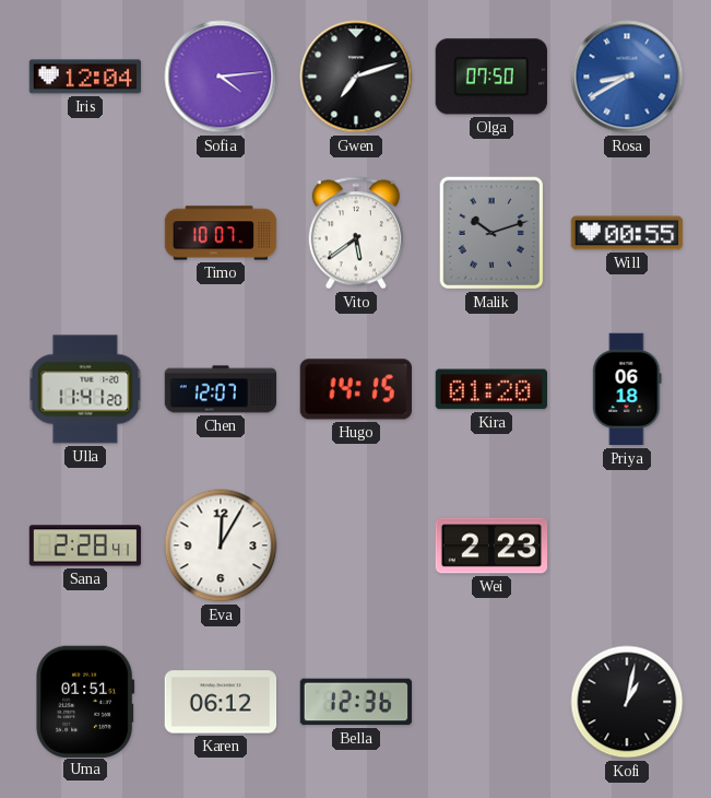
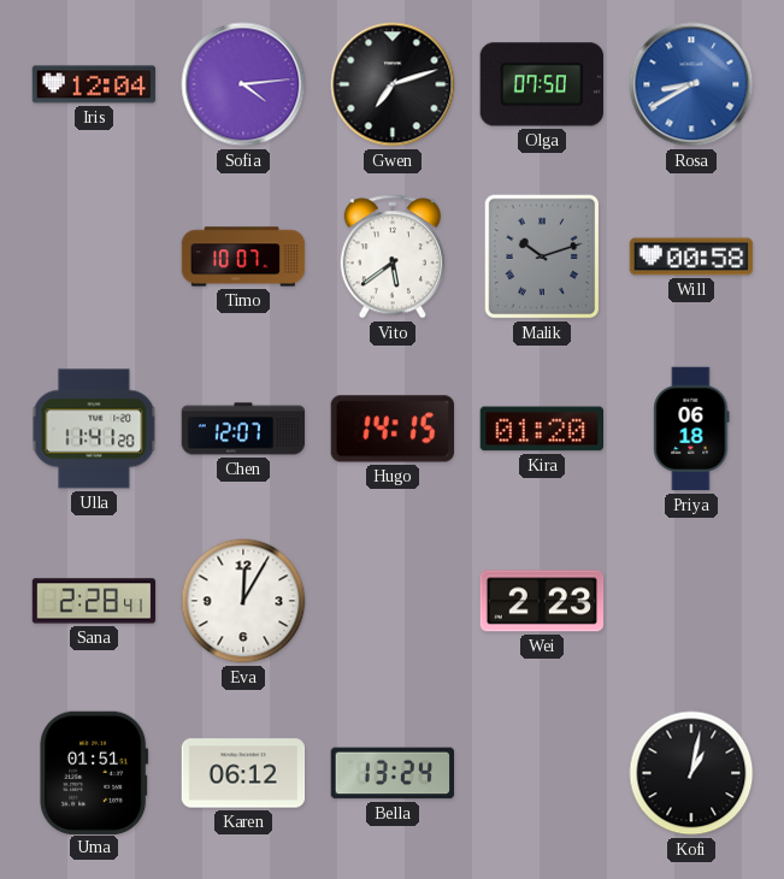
Will: 00:55 -> 00:58
Bella: 12:36 -> 13:24
